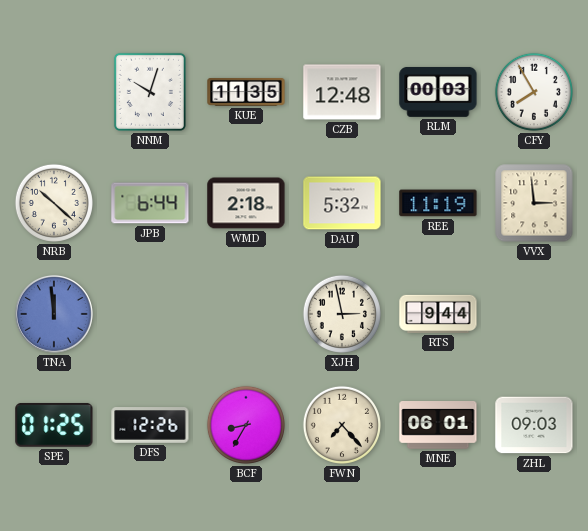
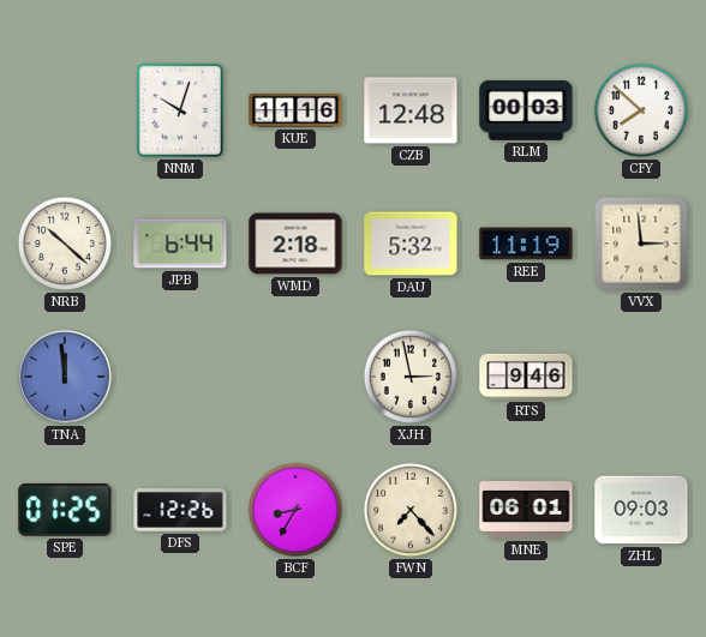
KUE: 11:35 -> 11:16
CFY: 7:55 -> 7:52
RTS: 9:44 -> 9:46
